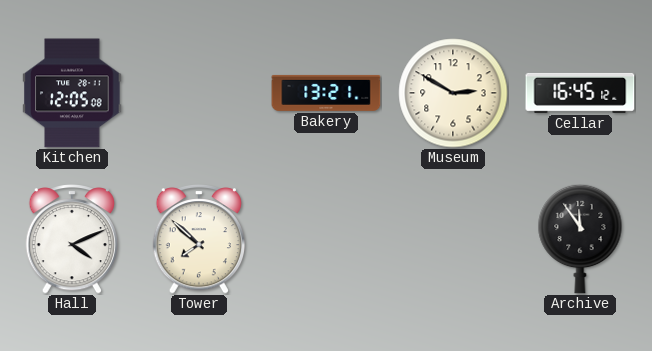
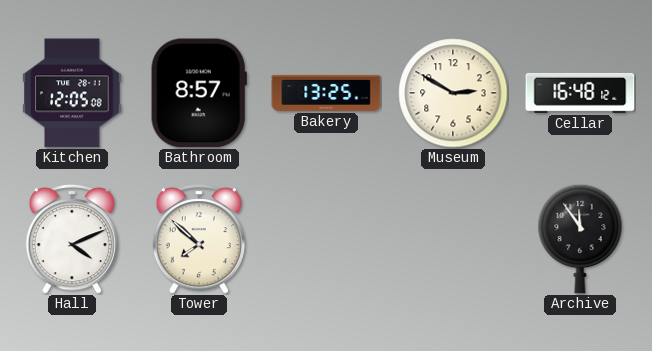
Bathroom: none -> 8:57
Bakery: 13:21 -> 13:25
Cellar: 16:45 -> 16:48
